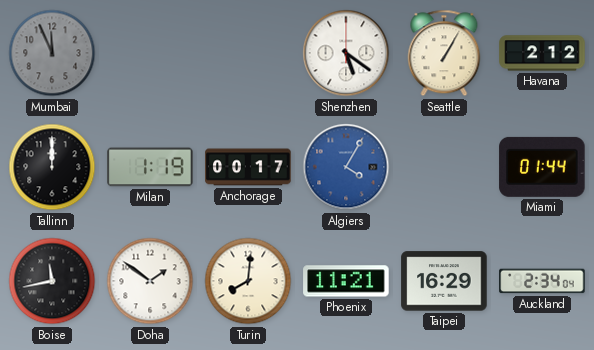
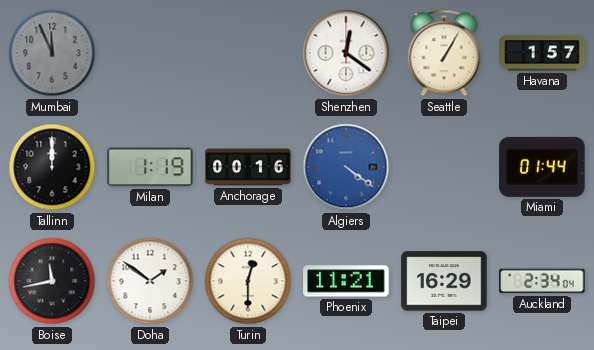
Shenzhen: 5:21 -> 12:21
Havana: 2:12 -> 1:57
Anchorage: 00:17 -> 00:16
Algiers: 4:05 -> 4:21
Turin: 8:01 -> 12:30
